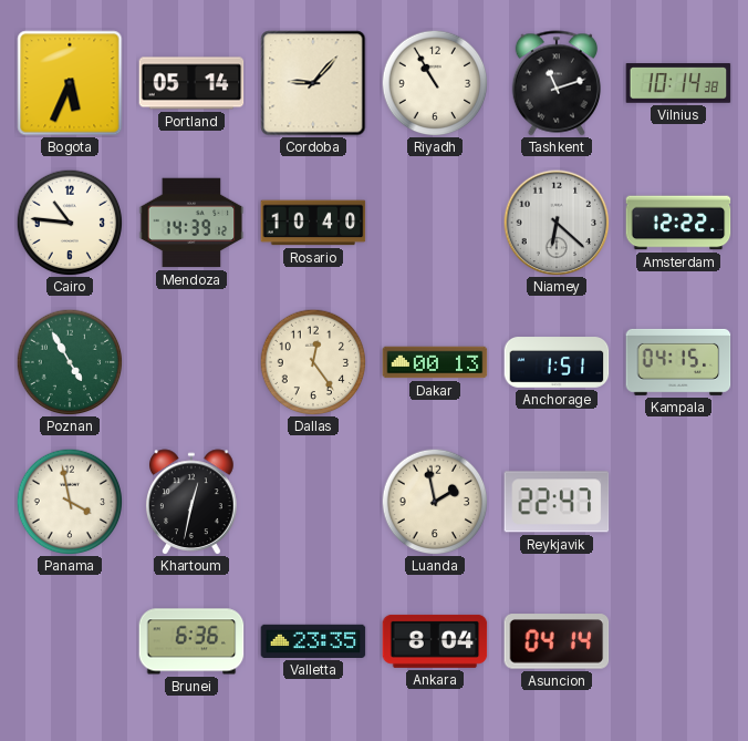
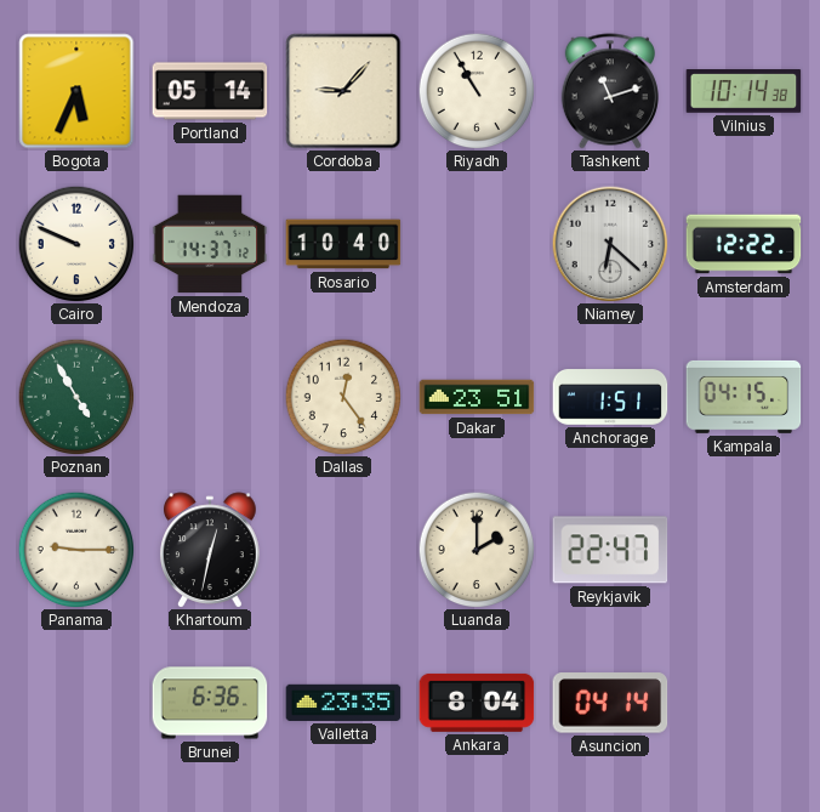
Cairo: 10:46 -> 9:49
Mendoza: 14:39 -> 14:37
Dakar: 00:13 -> 23:51
Panama: 3:58 -> 9:15
Luanda: 1:58 -> 2:00
